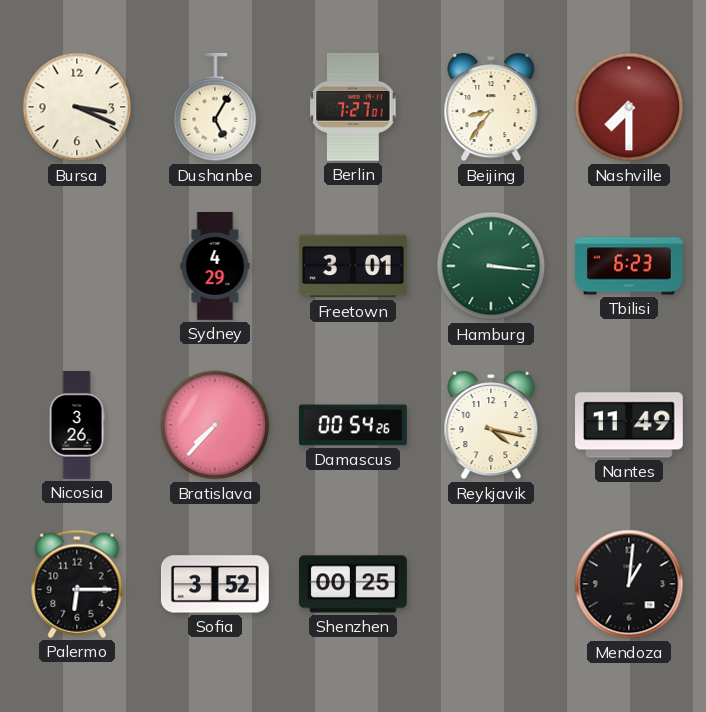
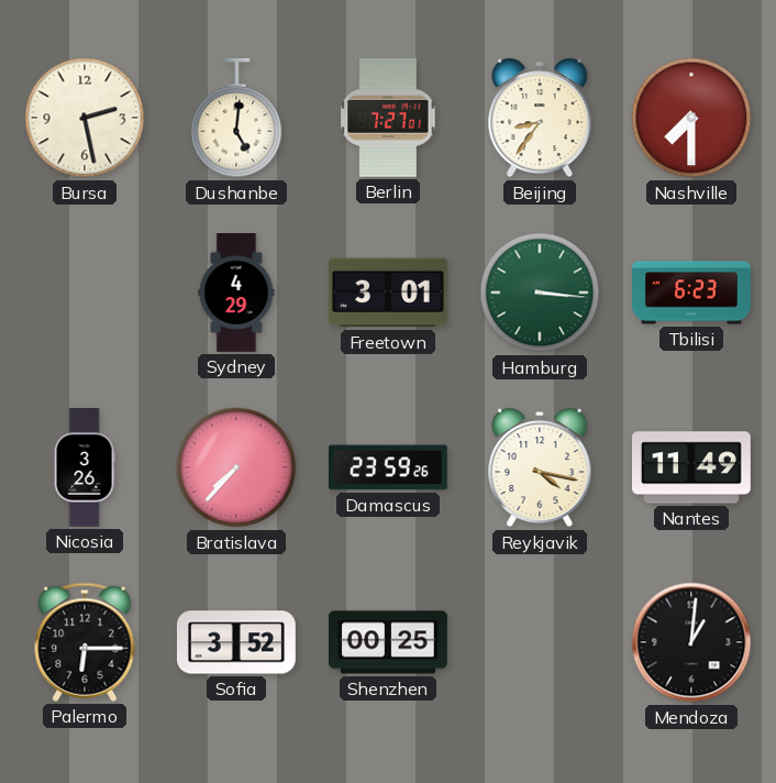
Bursa: 3:19 -> 2:28
Dushanbe: 5:05 -> 5:01
Damascus: 00:54 -> 23:59
